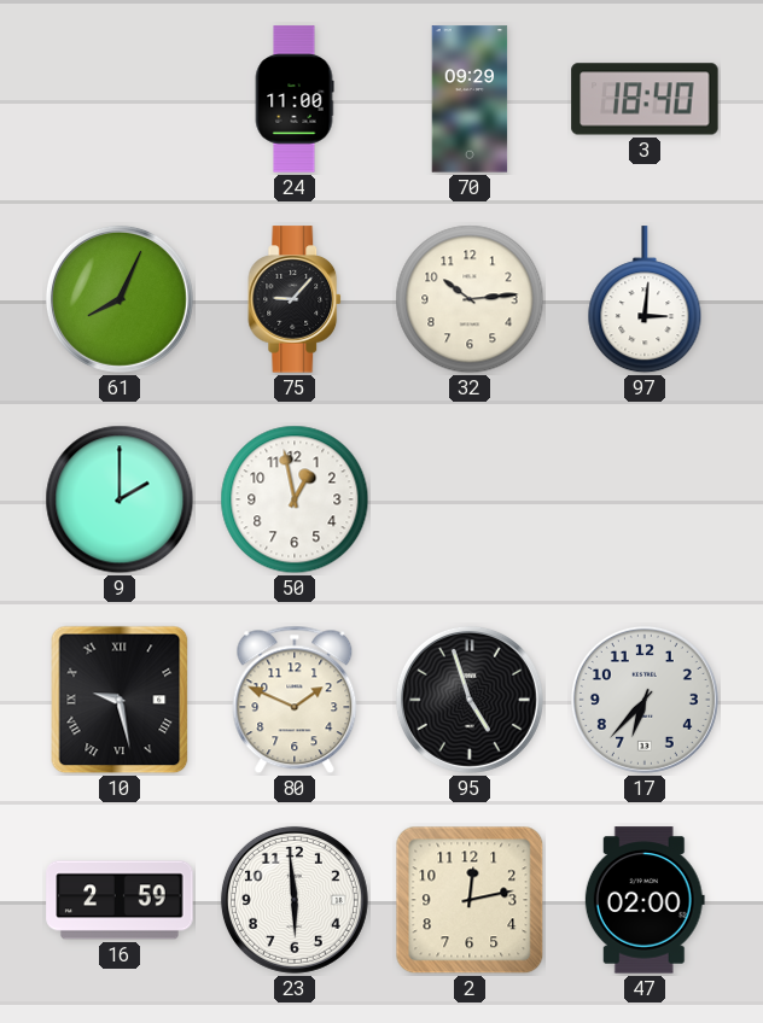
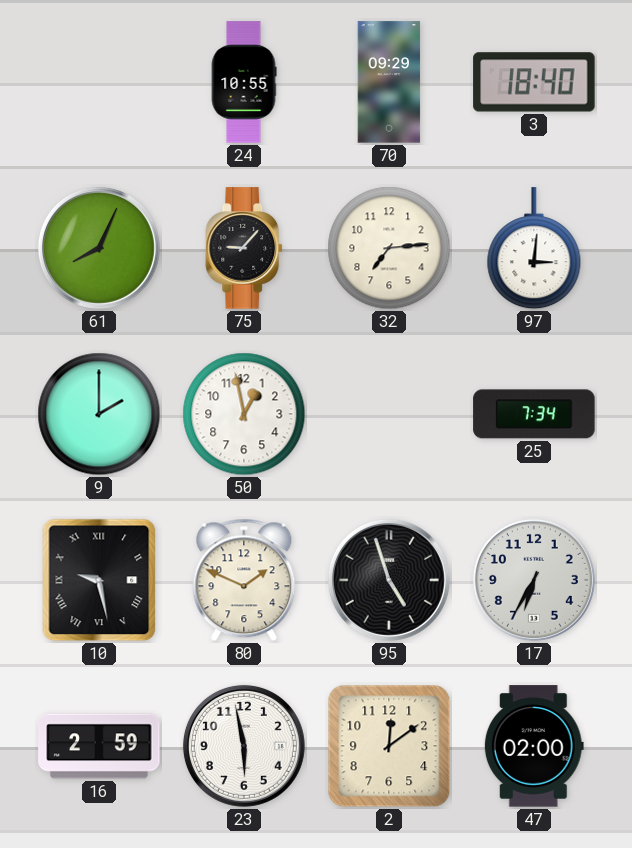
24: 11:00 -> 10:55
32: 10:14 -> 7:14
25: none -> 7:34
17: 6:37 -> 6:35
23: 5:59 -> 5:58
2: 12:13 -> 12:09
